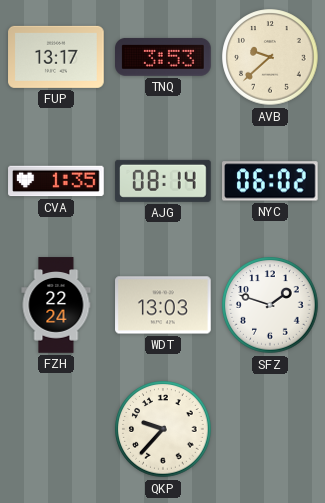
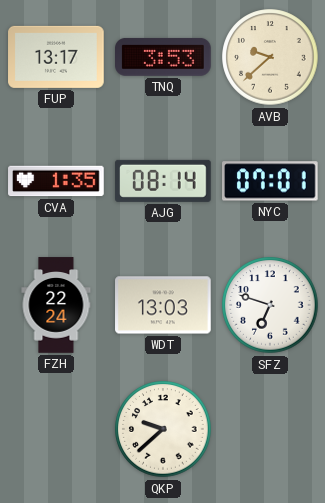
NYC: 06:02 -> 07:01
SFZ: 1:48 -> 6:48
QKP: 9:37 -> 9:38
